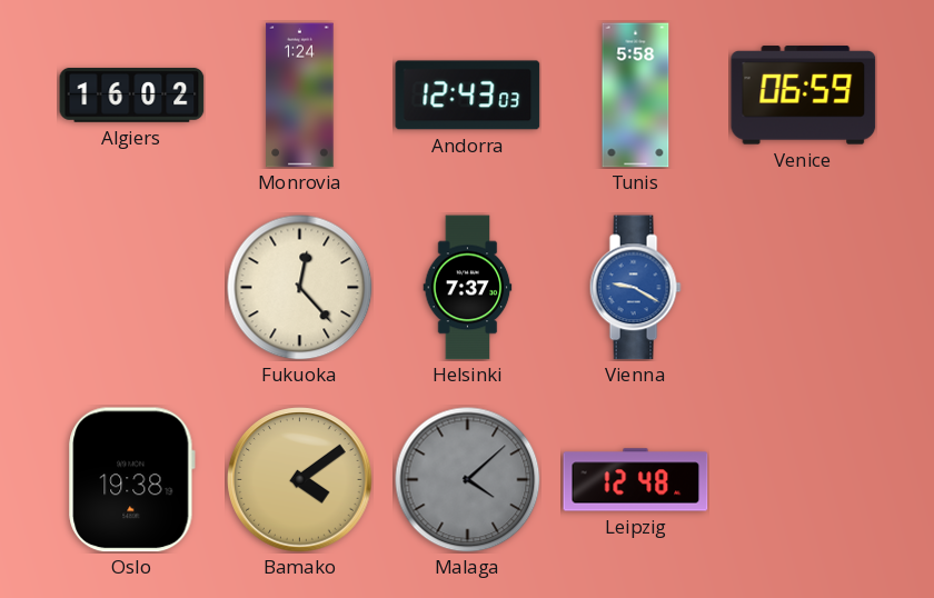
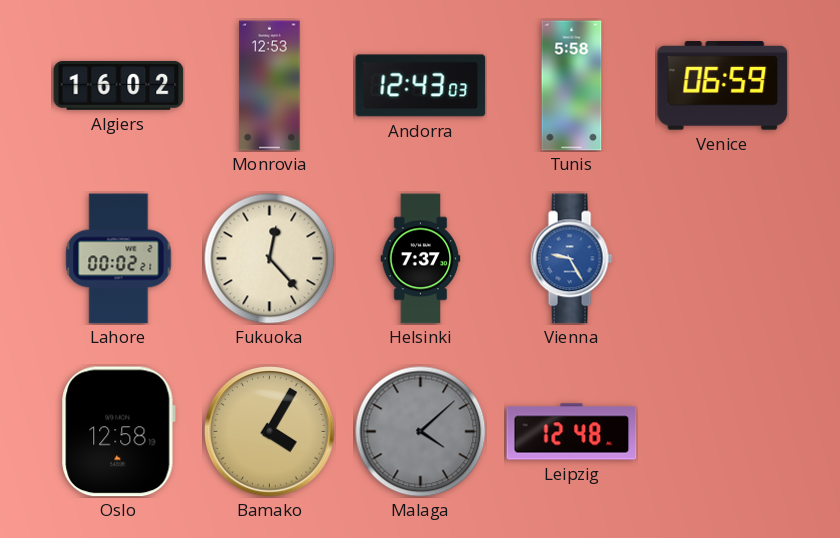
Monrovia: 1:24 -> 12:53
Lahore: none -> 00:02
Vienna: 9:20 -> 9:25
Oslo: 19:38 -> 12:58
Bamako: 4:09 -> 4:05
